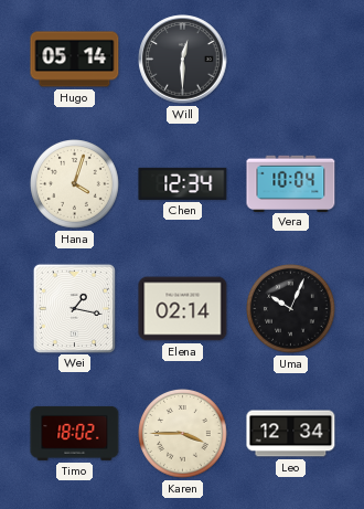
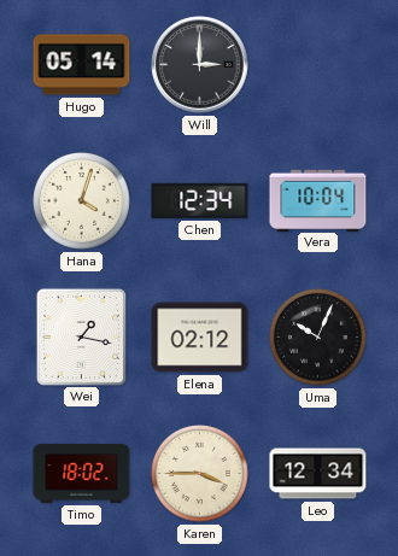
Will: 12:30 -> 3:00
Elena: 02:14 -> 02:12
